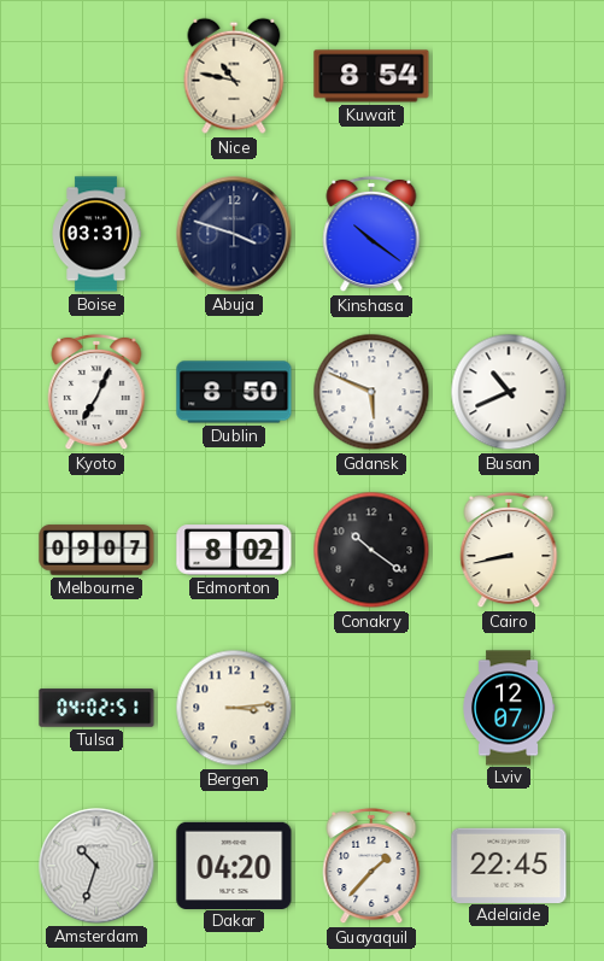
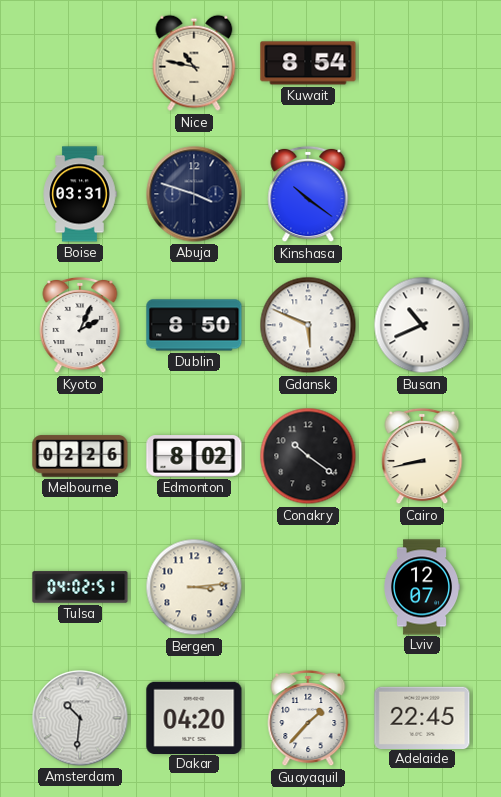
Kyoto: 7:04 -> 2:04
Melbourne: 09:07 -> 02:26
Amsterdam: 10:33 -> 10:31
